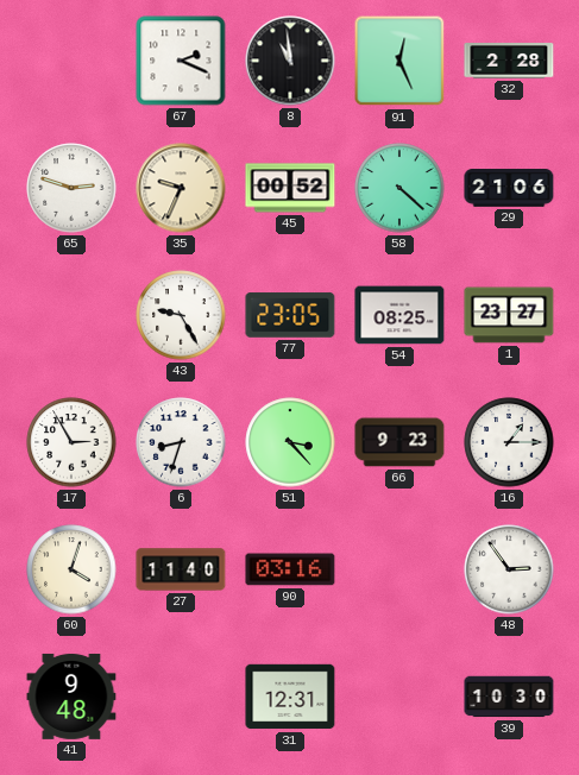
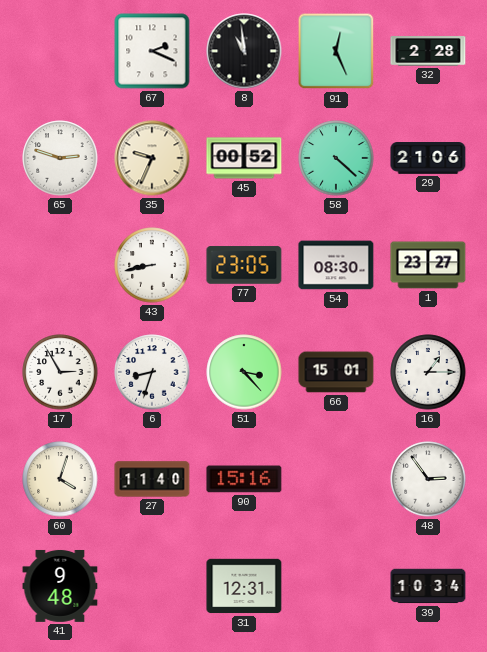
43: 9:25 -> 8:43
54: 08:25 -> 08:30
66: 9:23 -> 15:01
90: 03:16 -> 15:16
39: 10:30 -> 10:34
